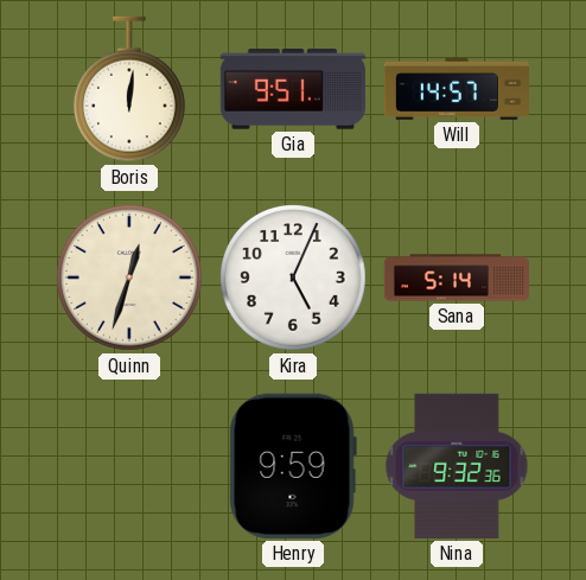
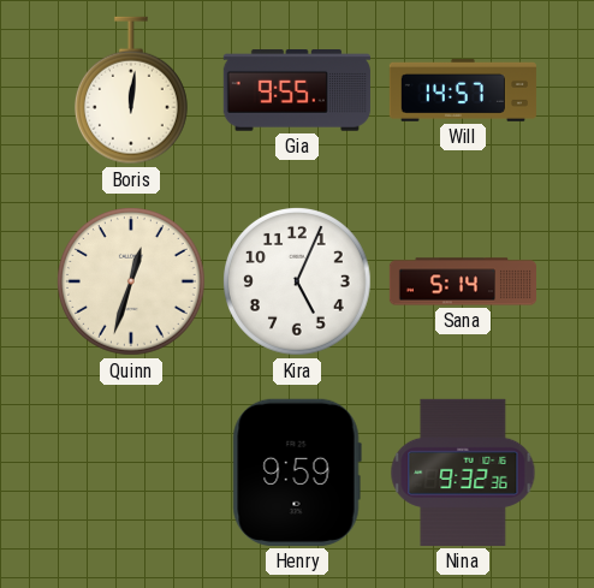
Gia: 9:51 -> 9:55
